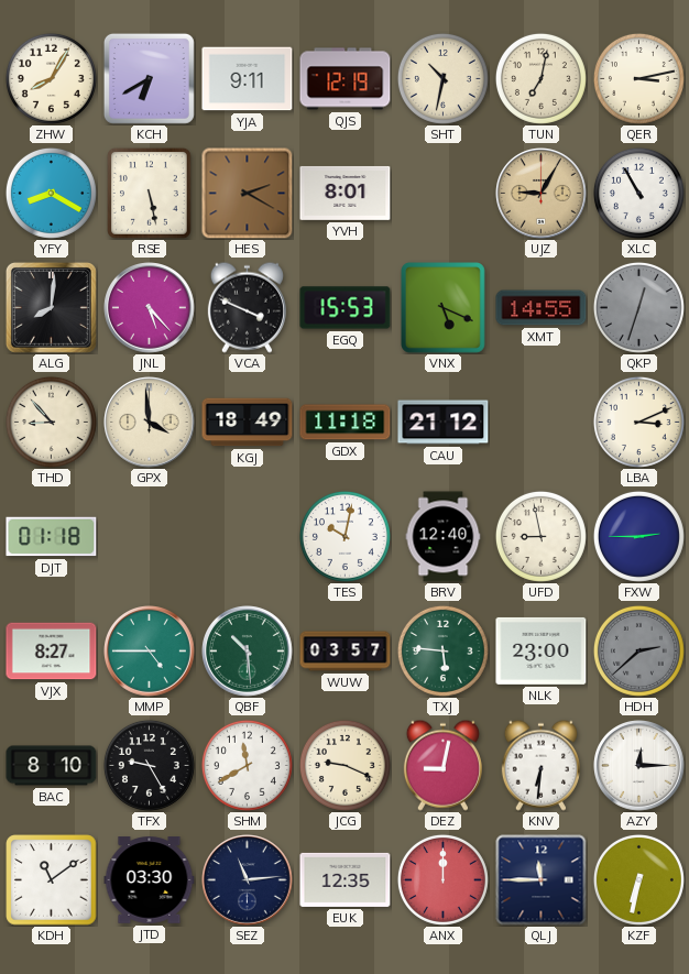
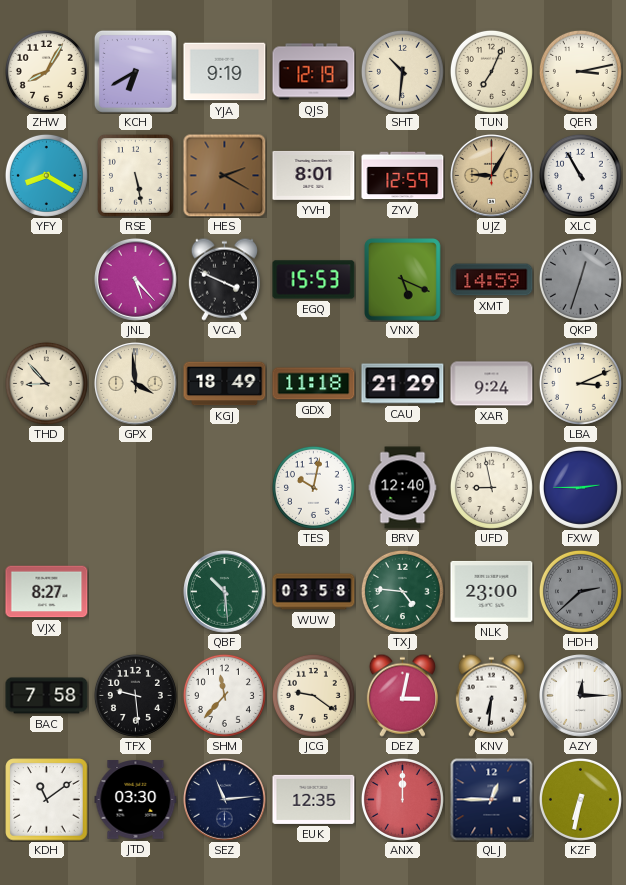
YJA: 9:11 -> 9:19
SHT: 10:32 -> 10:31
TUN: 7:02 -> 7:04
ZYV: none -> 12:59
ALG: 8:01 -> none
XMT: 14:55 -> 14:59
CAU: 21:12 -> 21:29
XAR: none -> 9:24
DJT: 01:18 -> none
MMP: 4:45 -> none
WUW: 03:57 -> 03:58
TXJ: 5:46 -> 4:46
BAC: 8:10 -> 7:58
TFX: 9:25 -> 9:29
SHM: 11:40 -> 11:37
JCG: 9:19 -> 9:21
DEZ: 9:02 -> 3:02
QLJ: 11:45 -> 12:45
